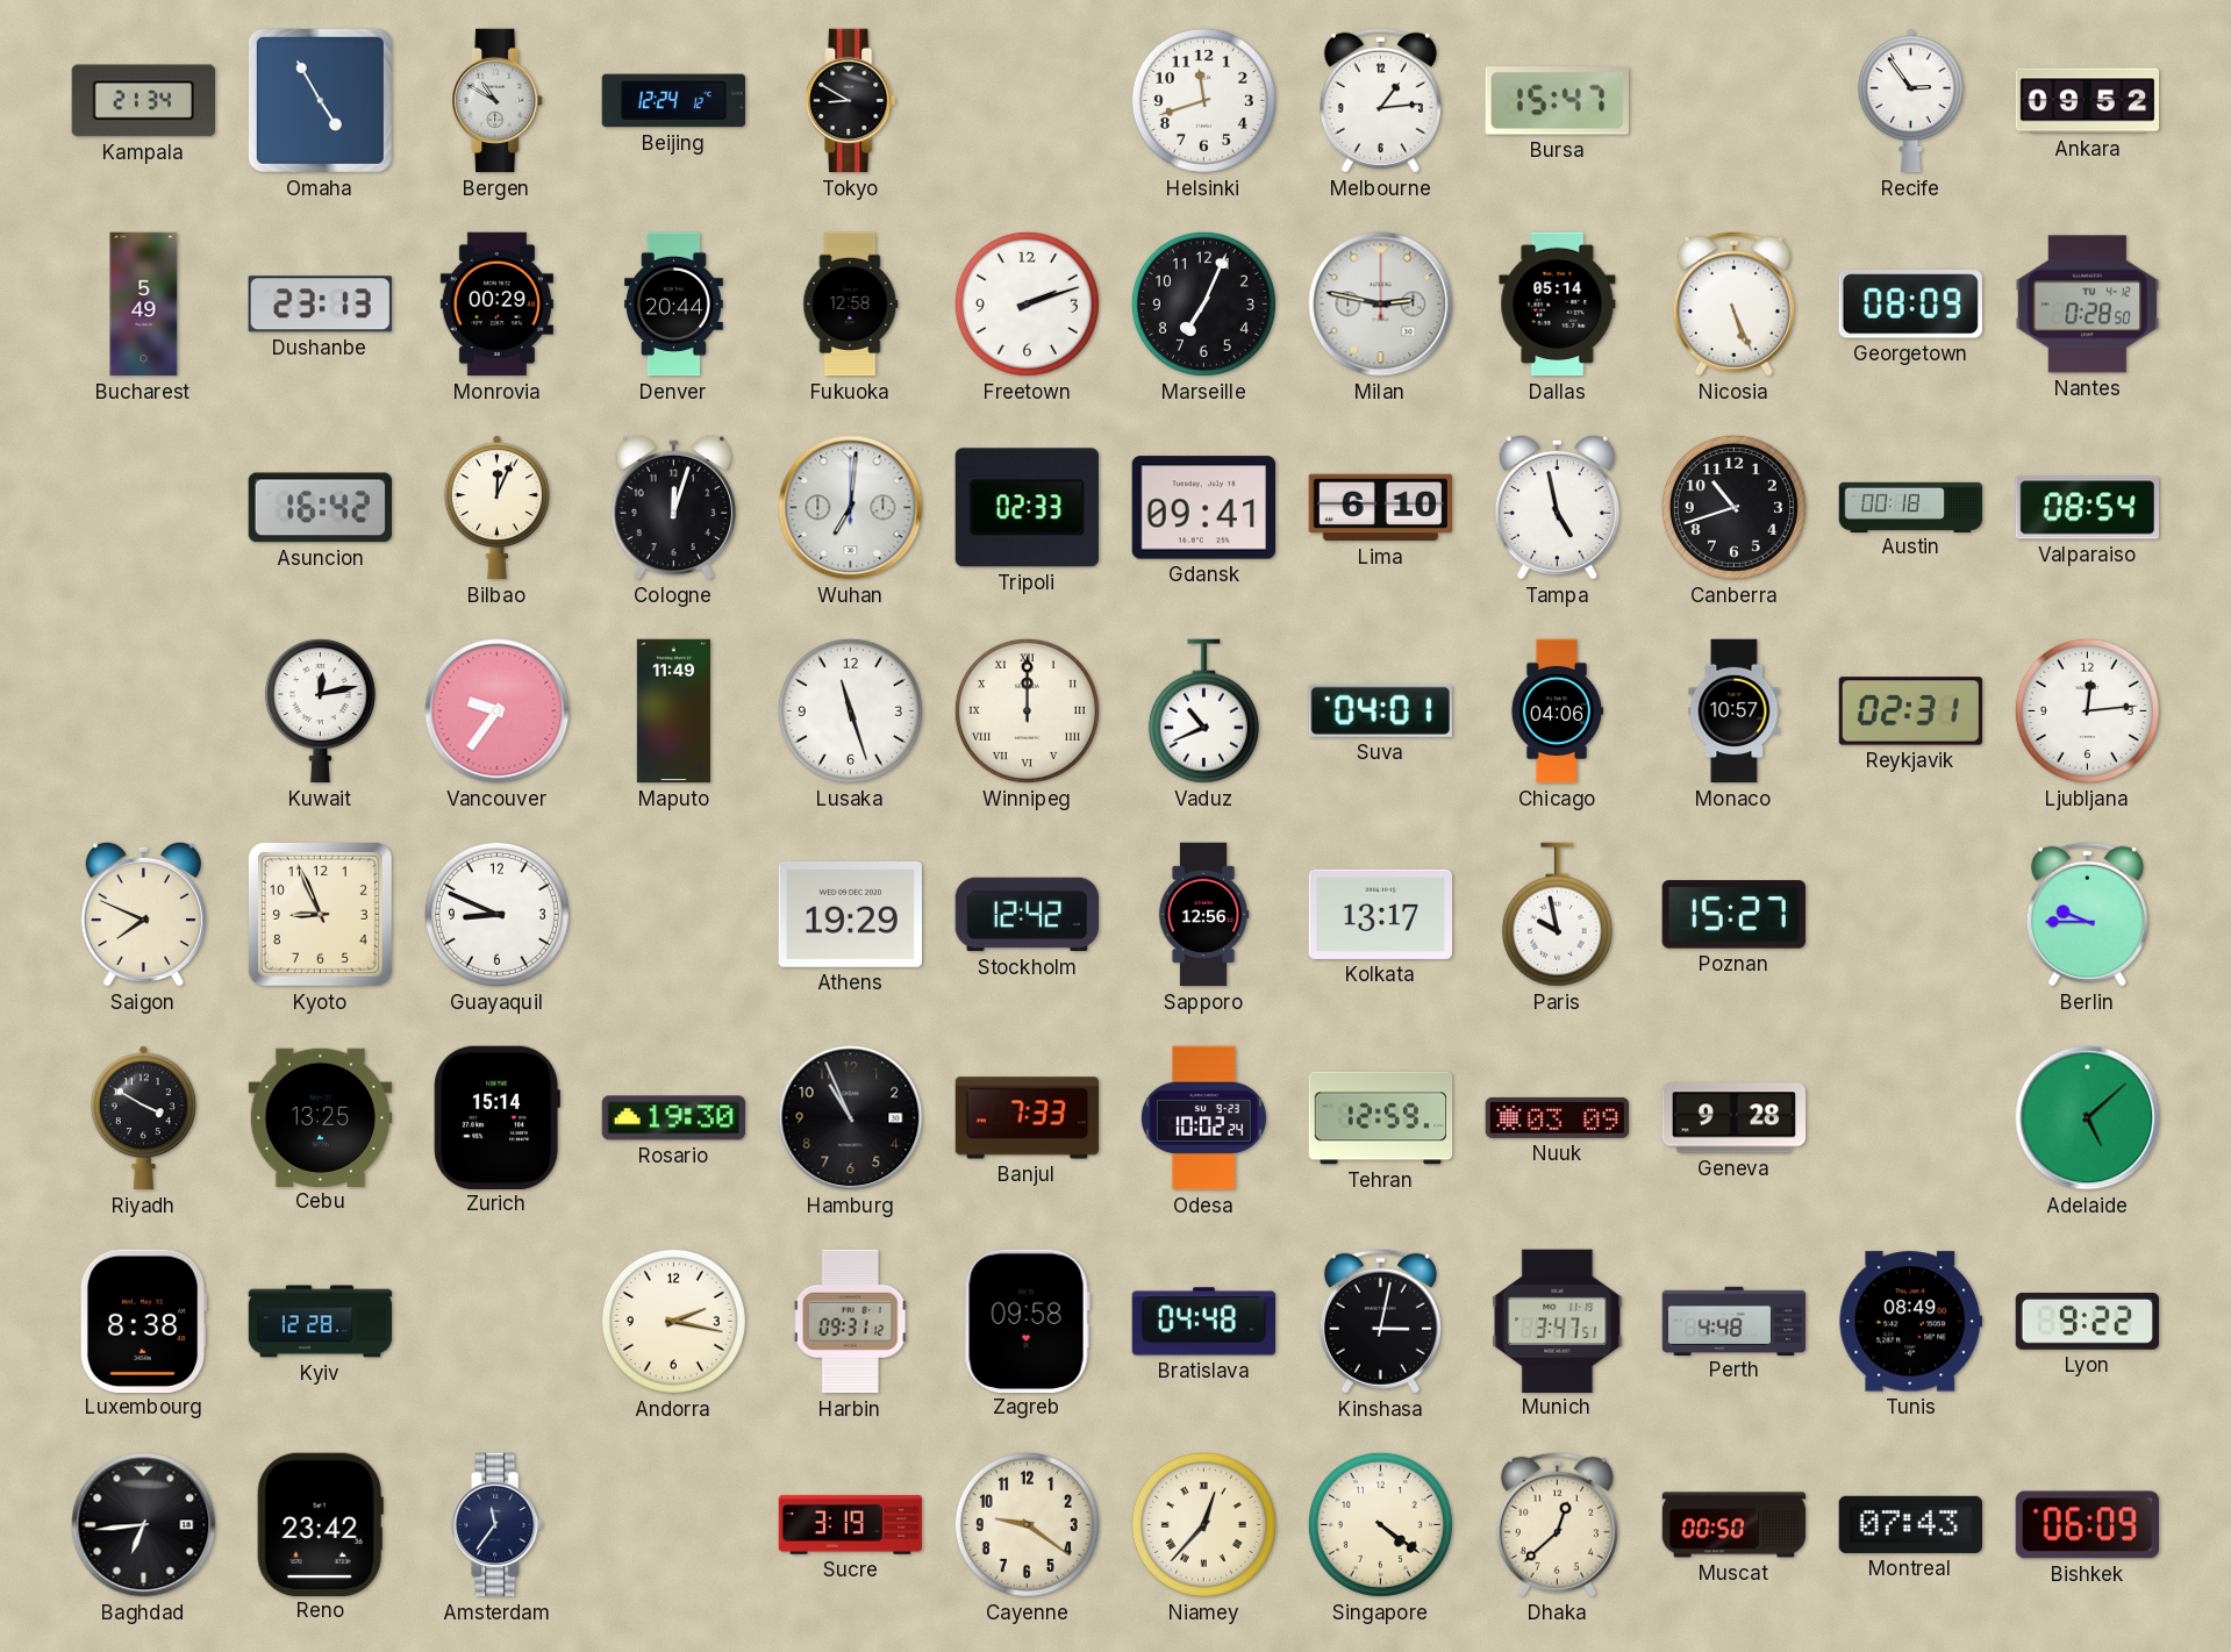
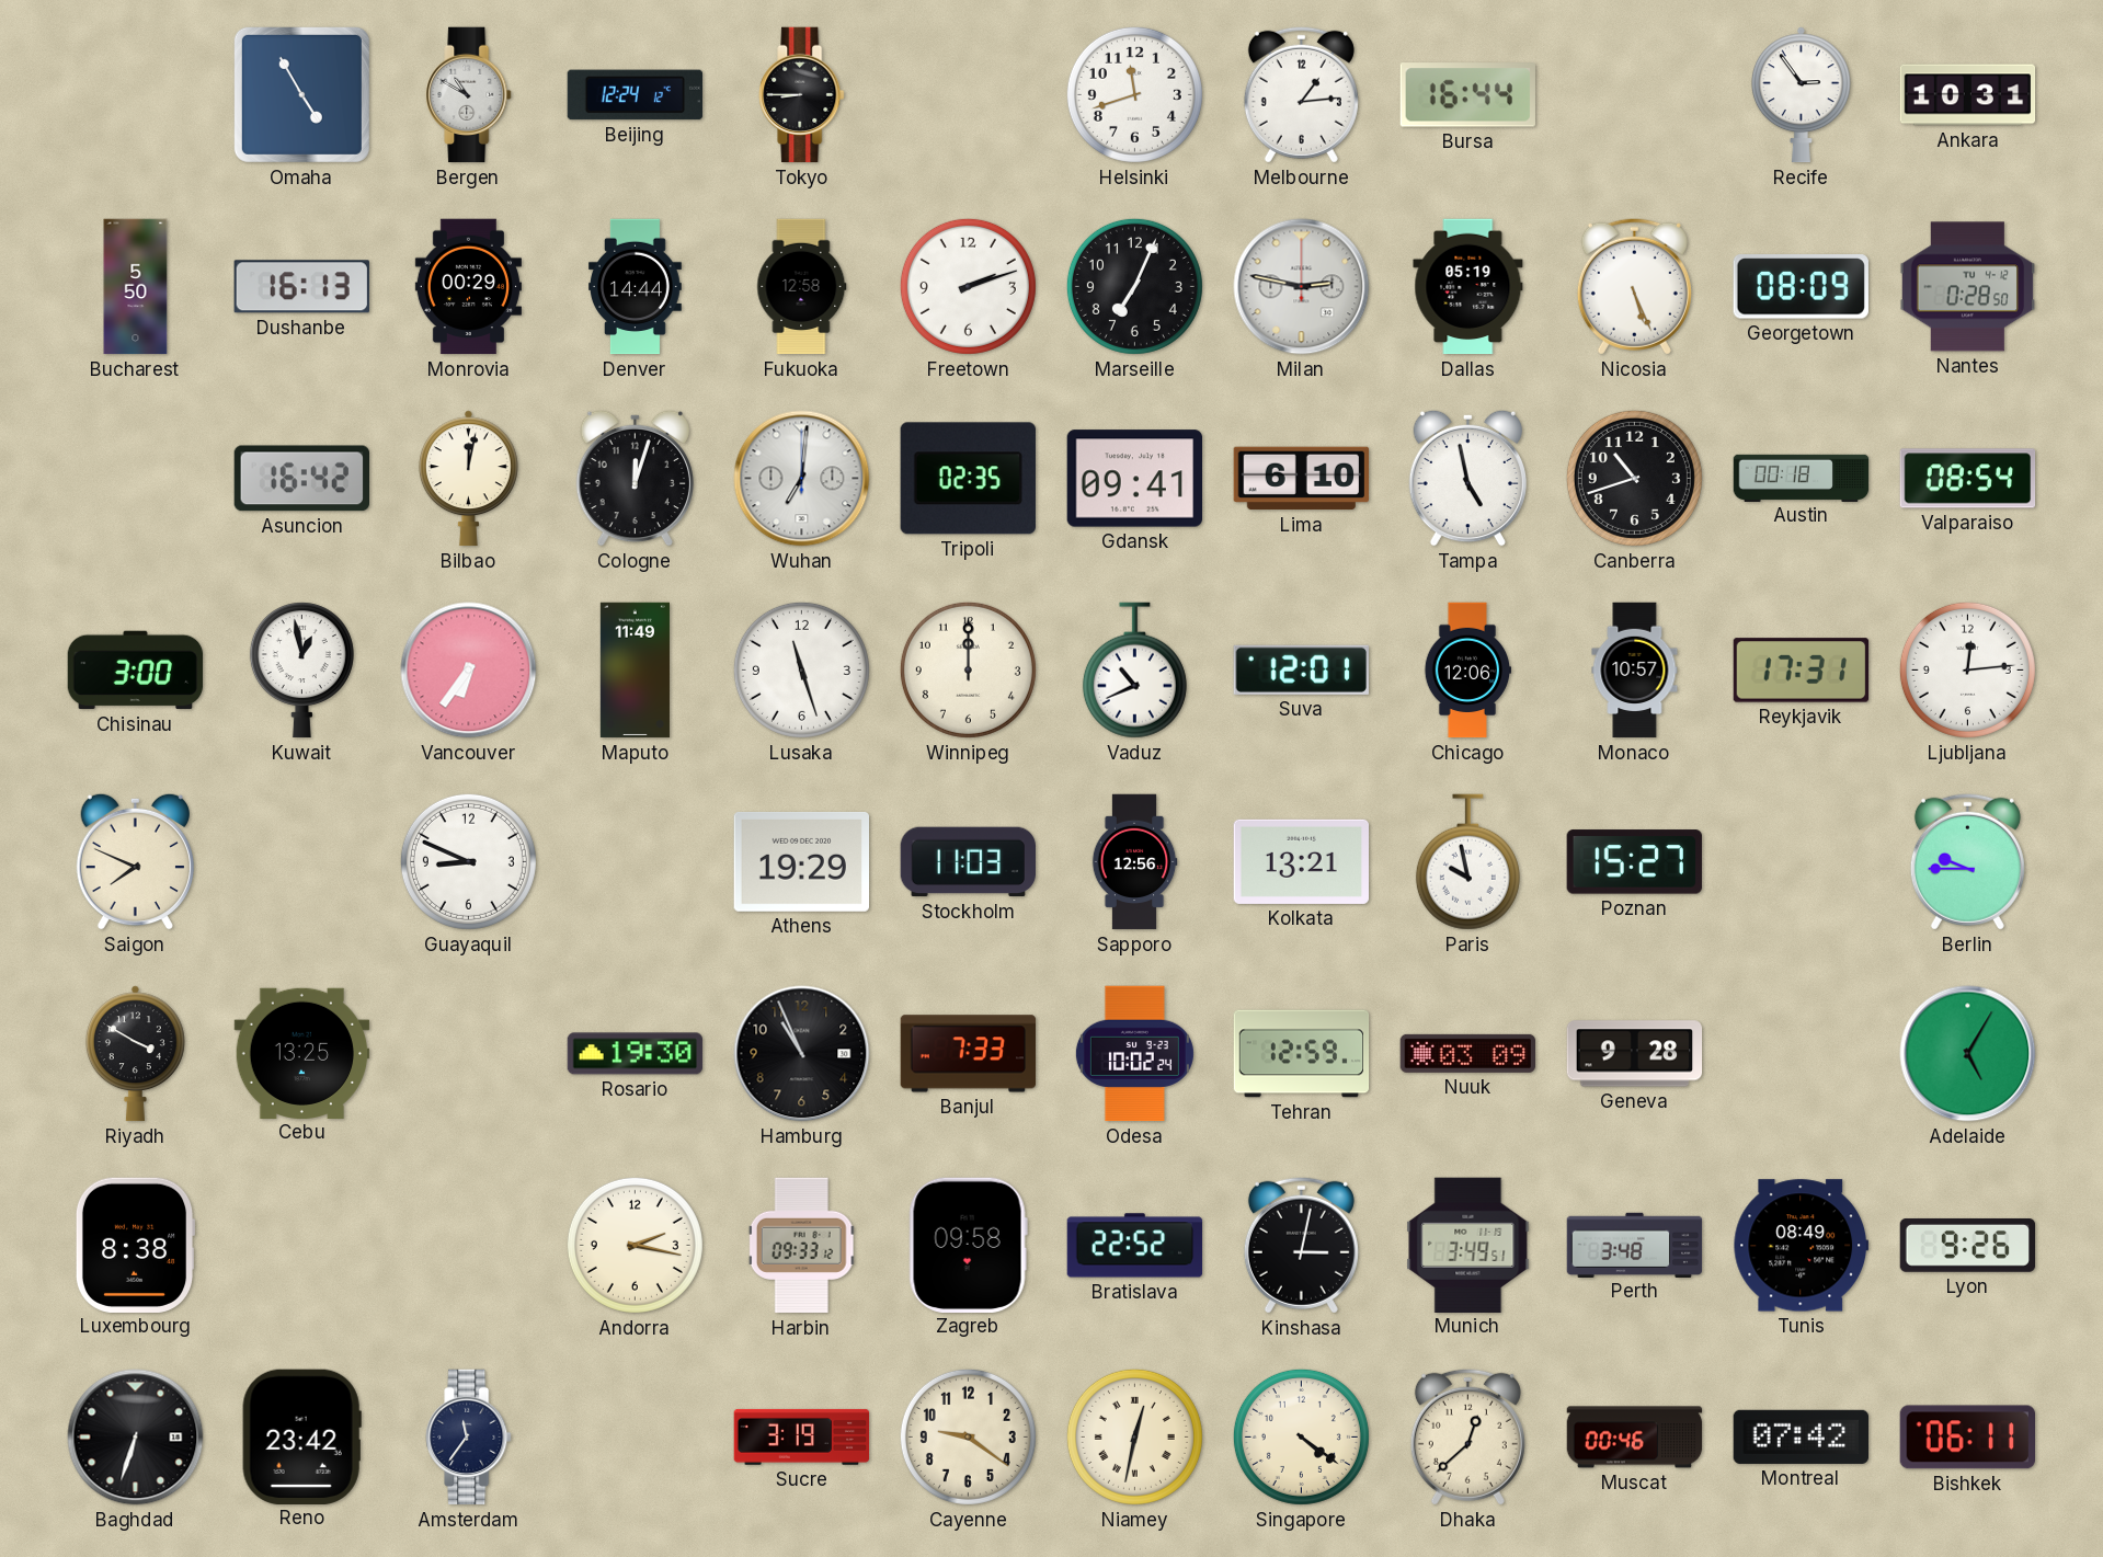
Kampala: 21:34 -> none
Tokyo: 8:50 -> 8:45
Bursa: 15:47 -> 16:44
Ankara: 09:52 -> 10:31
Bucharest: 5:49 -> 5:50
Dushanbe: 23:13 -> 16:13
Denver: 20:44 -> 14:44
Dallas: 05:14 -> 05:19
Bilbao: 12:04 -> 12:02
Tripoli: 02:33 -> 02:35
Chisinau: none -> 3:00
Kuwait: 12:13 -> 12:58
Vancouver: 9:36 -> 6:36
Winnipeg numerals: Roman -> Arabic
Suva: 04:01 -> 12:01
Chicago: 04:06 -> 12:06
Reykjavik: 02:31 -> 17:31
Kyoto: 8:56 -> none
Stockholm: 12:42 -> 11:03
Kolkata: 13:17 -> 13:21
Zurich: 15:14 -> none
Adelaide: 5:08 -> 5:05
Kyiv: 12:28 -> none
Harbin: 09:31 -> 09:33
Bratislava: 04:48 -> 22:52
Munich: 3:47 -> 3:49
Perth: 4:48 -> 3:48
Lyon: 9:22 -> 9:26
Baghdad: 6:44 -> 6:33
Niamey: 12:37 -> 12:32
Muscat: 00:50 -> 00:46
Montreal: 07:43 -> 07:42
Bishkek: 06:09 -> 06:11
